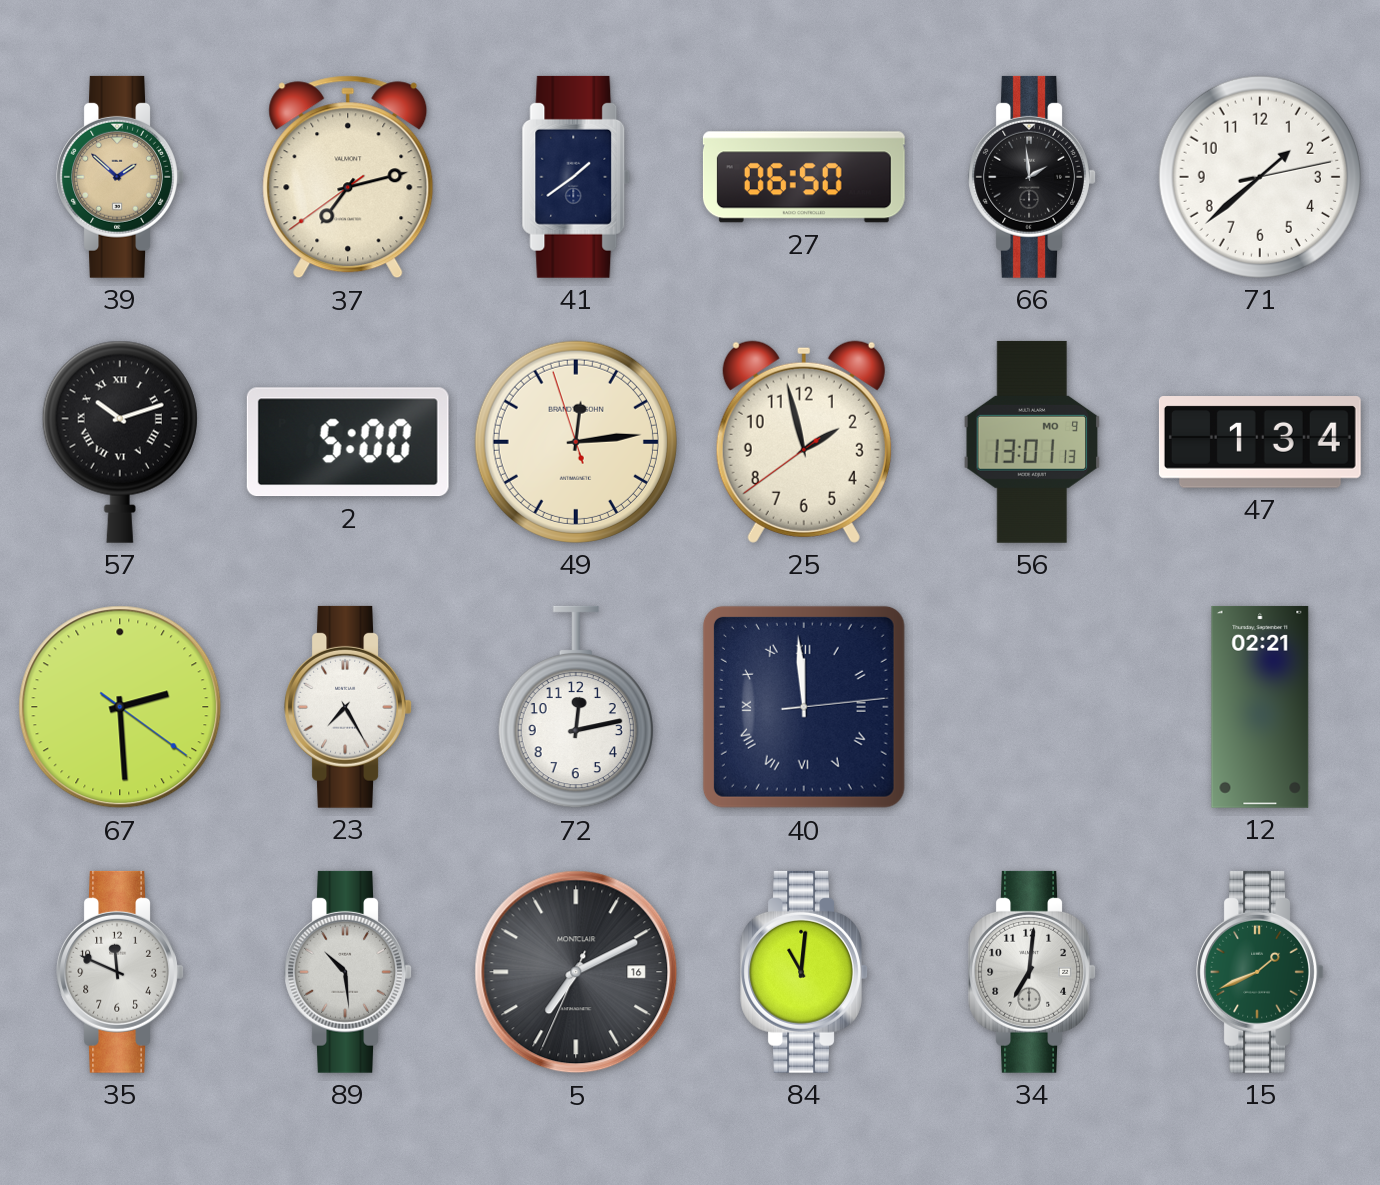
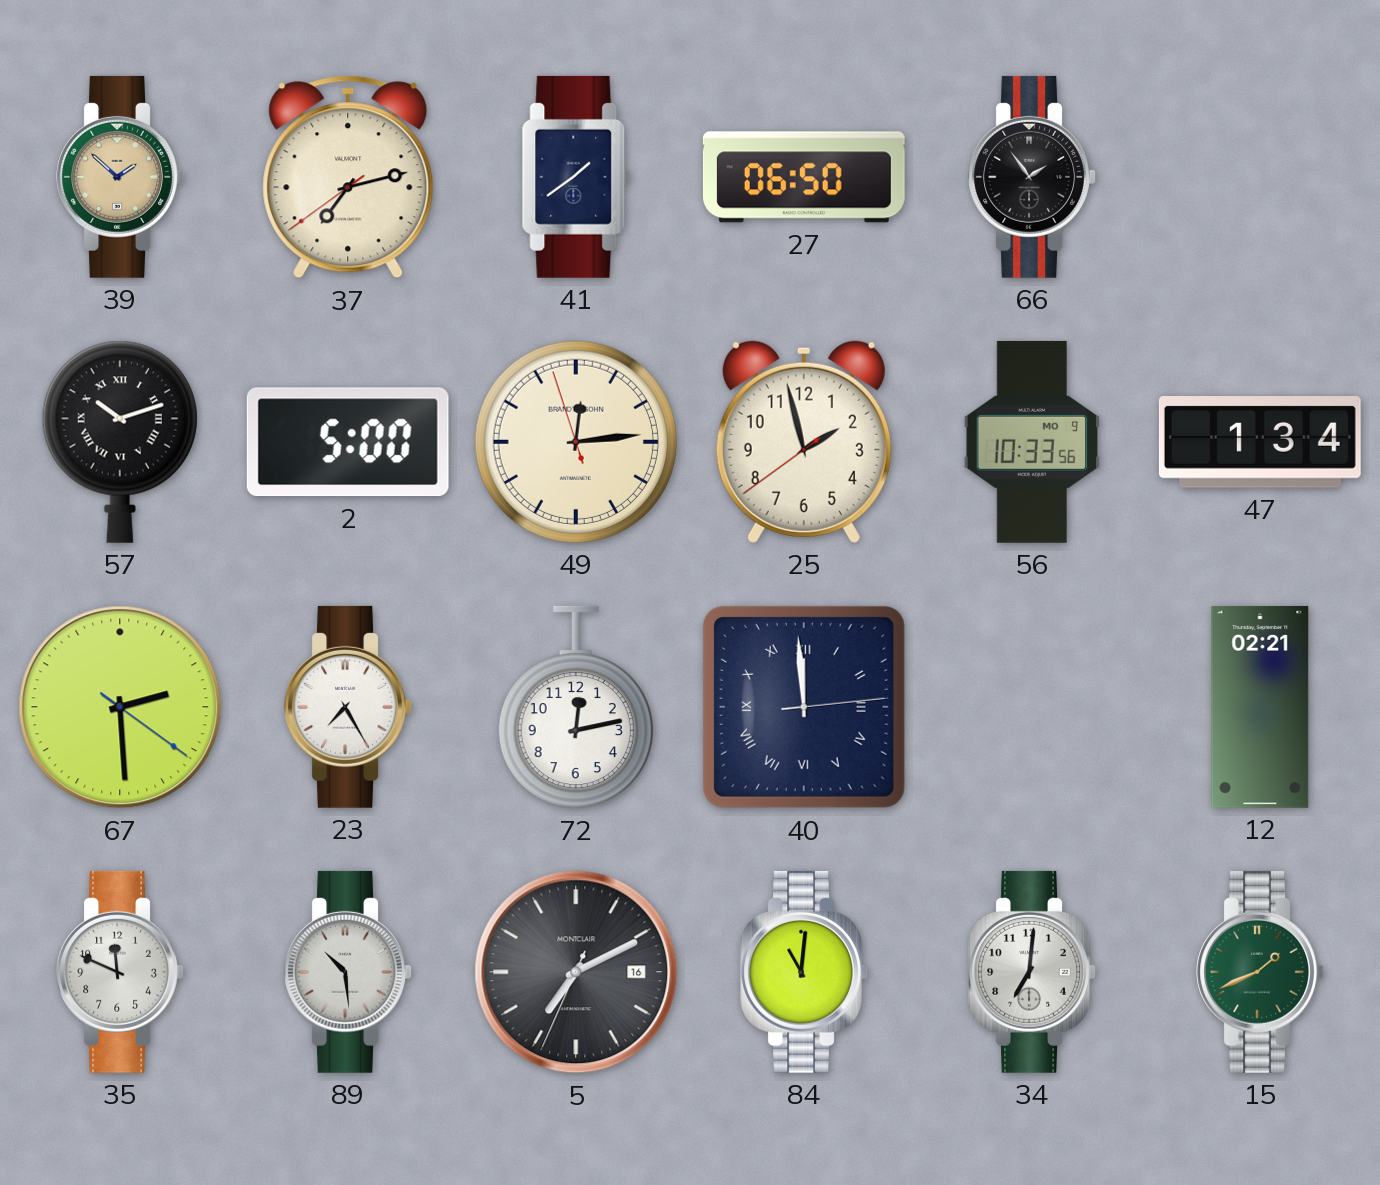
66: 1:59 -> 1:54
71: 1:38 -> none
56: 13:01 -> 10:33
